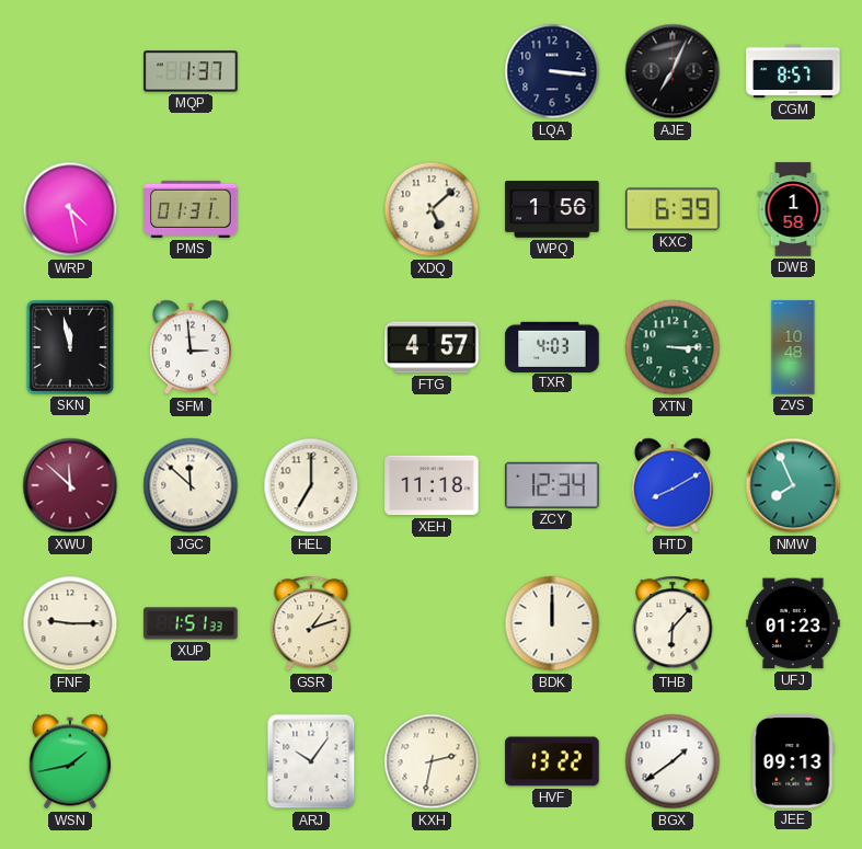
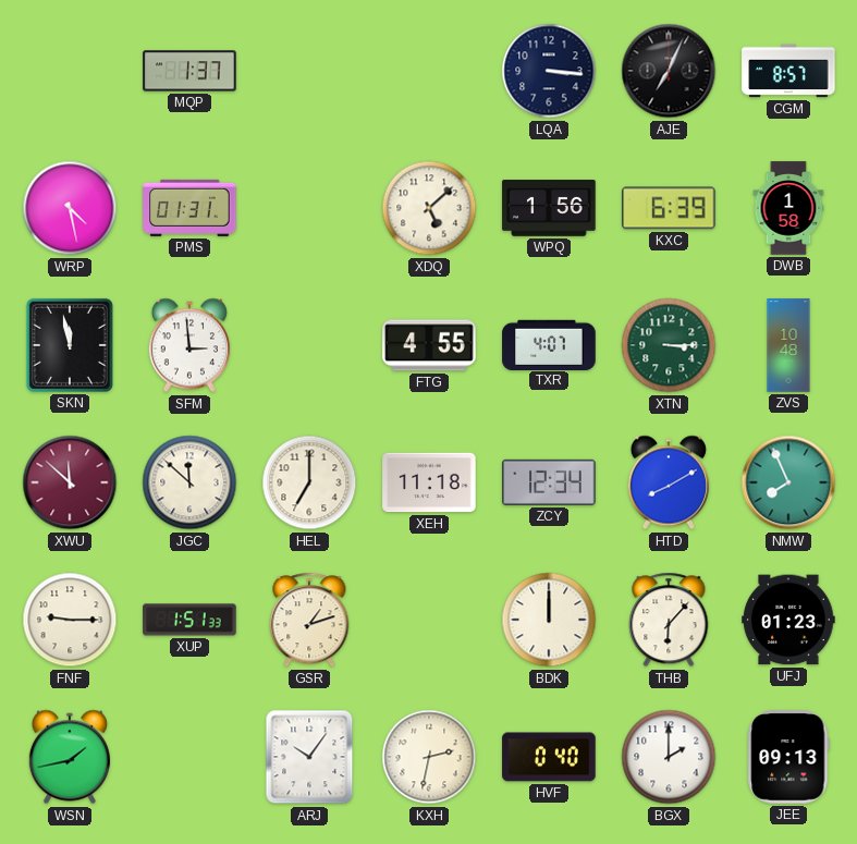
FTG: 4:57 -> 4:55
TXR: 4:03 -> 4:07
HVF: 13:22 -> 0:40
BGX: 1:39 -> 2:00
